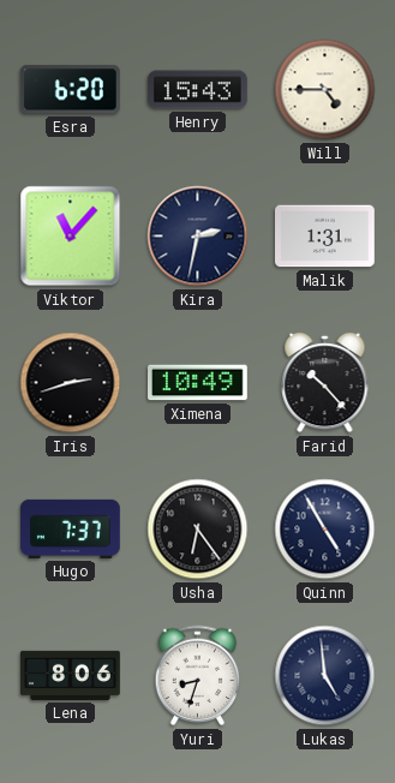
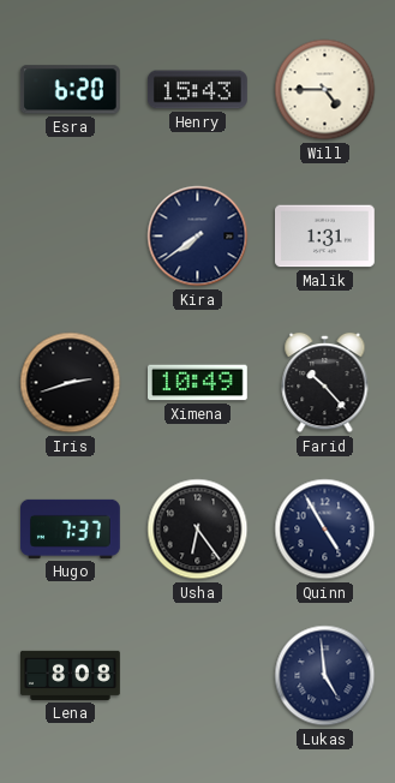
Viktor: 11:07 -> none
Kira: 2:32 -> 7:39
Lena: 8:06 -> 8:08
Yuri: 8:33 -> none
